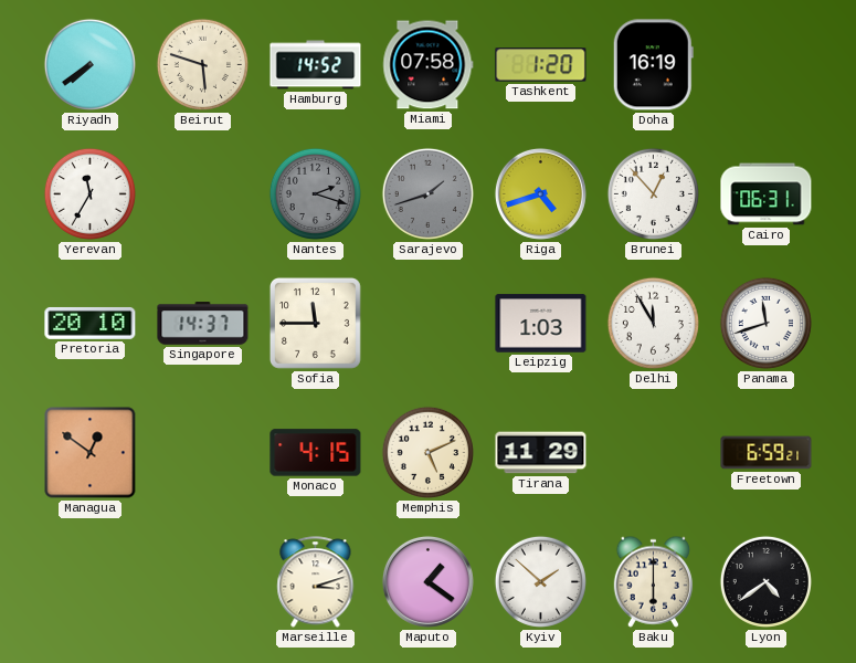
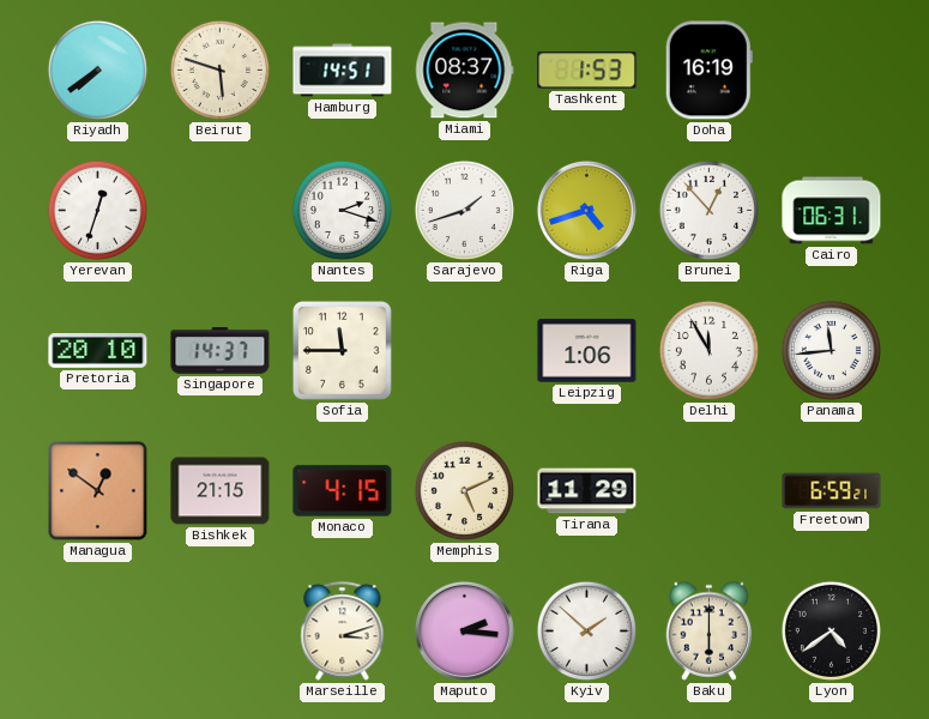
Hamburg: 14:52 -> 14:51
Miami: 07:58 -> 08:37
Tashkent: 1:20 -> 1:53
Yerevan: 11:35 -> 12:33
Nantes dial: grey -> white
Sarajevo dial: grey -> white
Leipzig: 1:03 -> 1:06
Panama: 11:42 -> 11:44
Bishkek: none -> 21:15
Maputo: 1:21 -> 2:16
